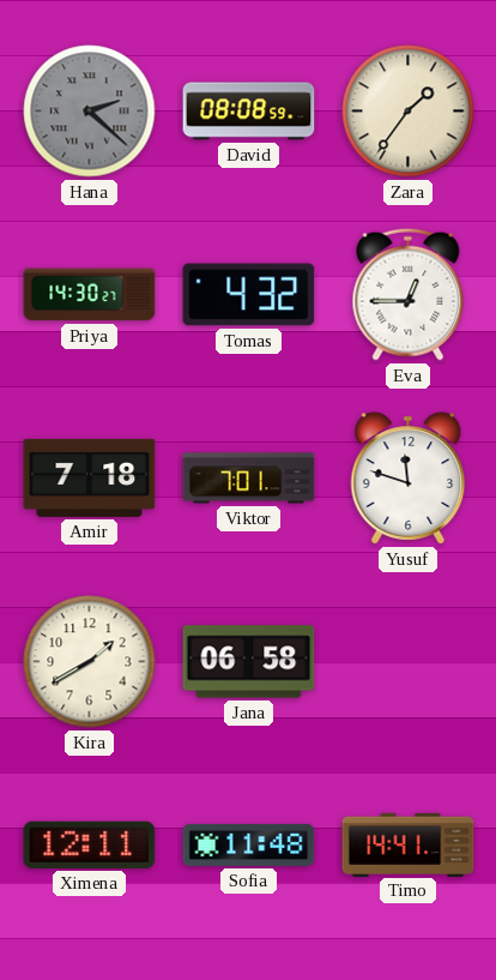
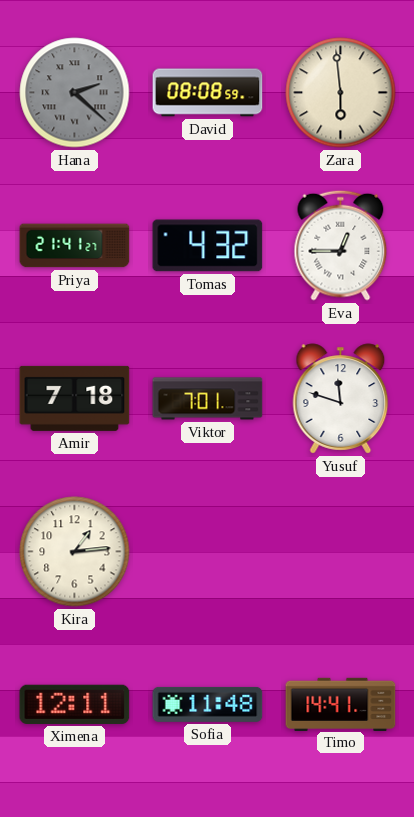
Zara: 1:36 -> 5:59
Priya: 14:30 -> 21:41
Kira: 1:40 -> 1:14
Jana: 06:58 -> none
